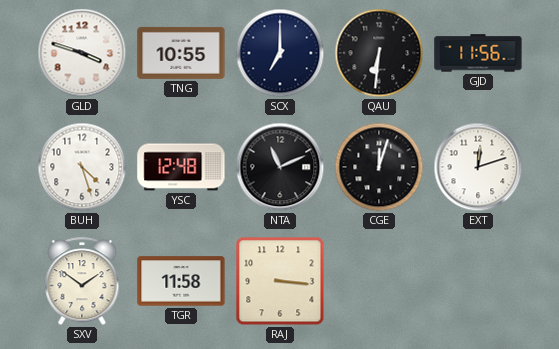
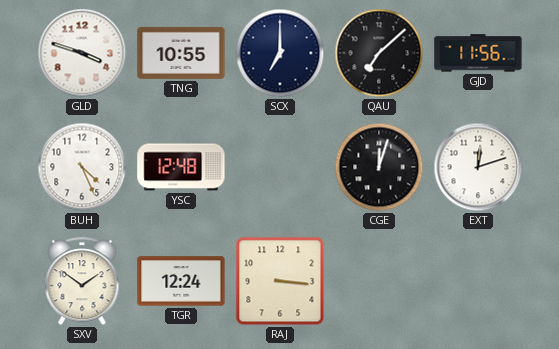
QAU: 6:31 -> 7:08
BUH: 4:27 -> 4:26
NTA: 11:11 -> none
TGR: 11:58 -> 12:24
